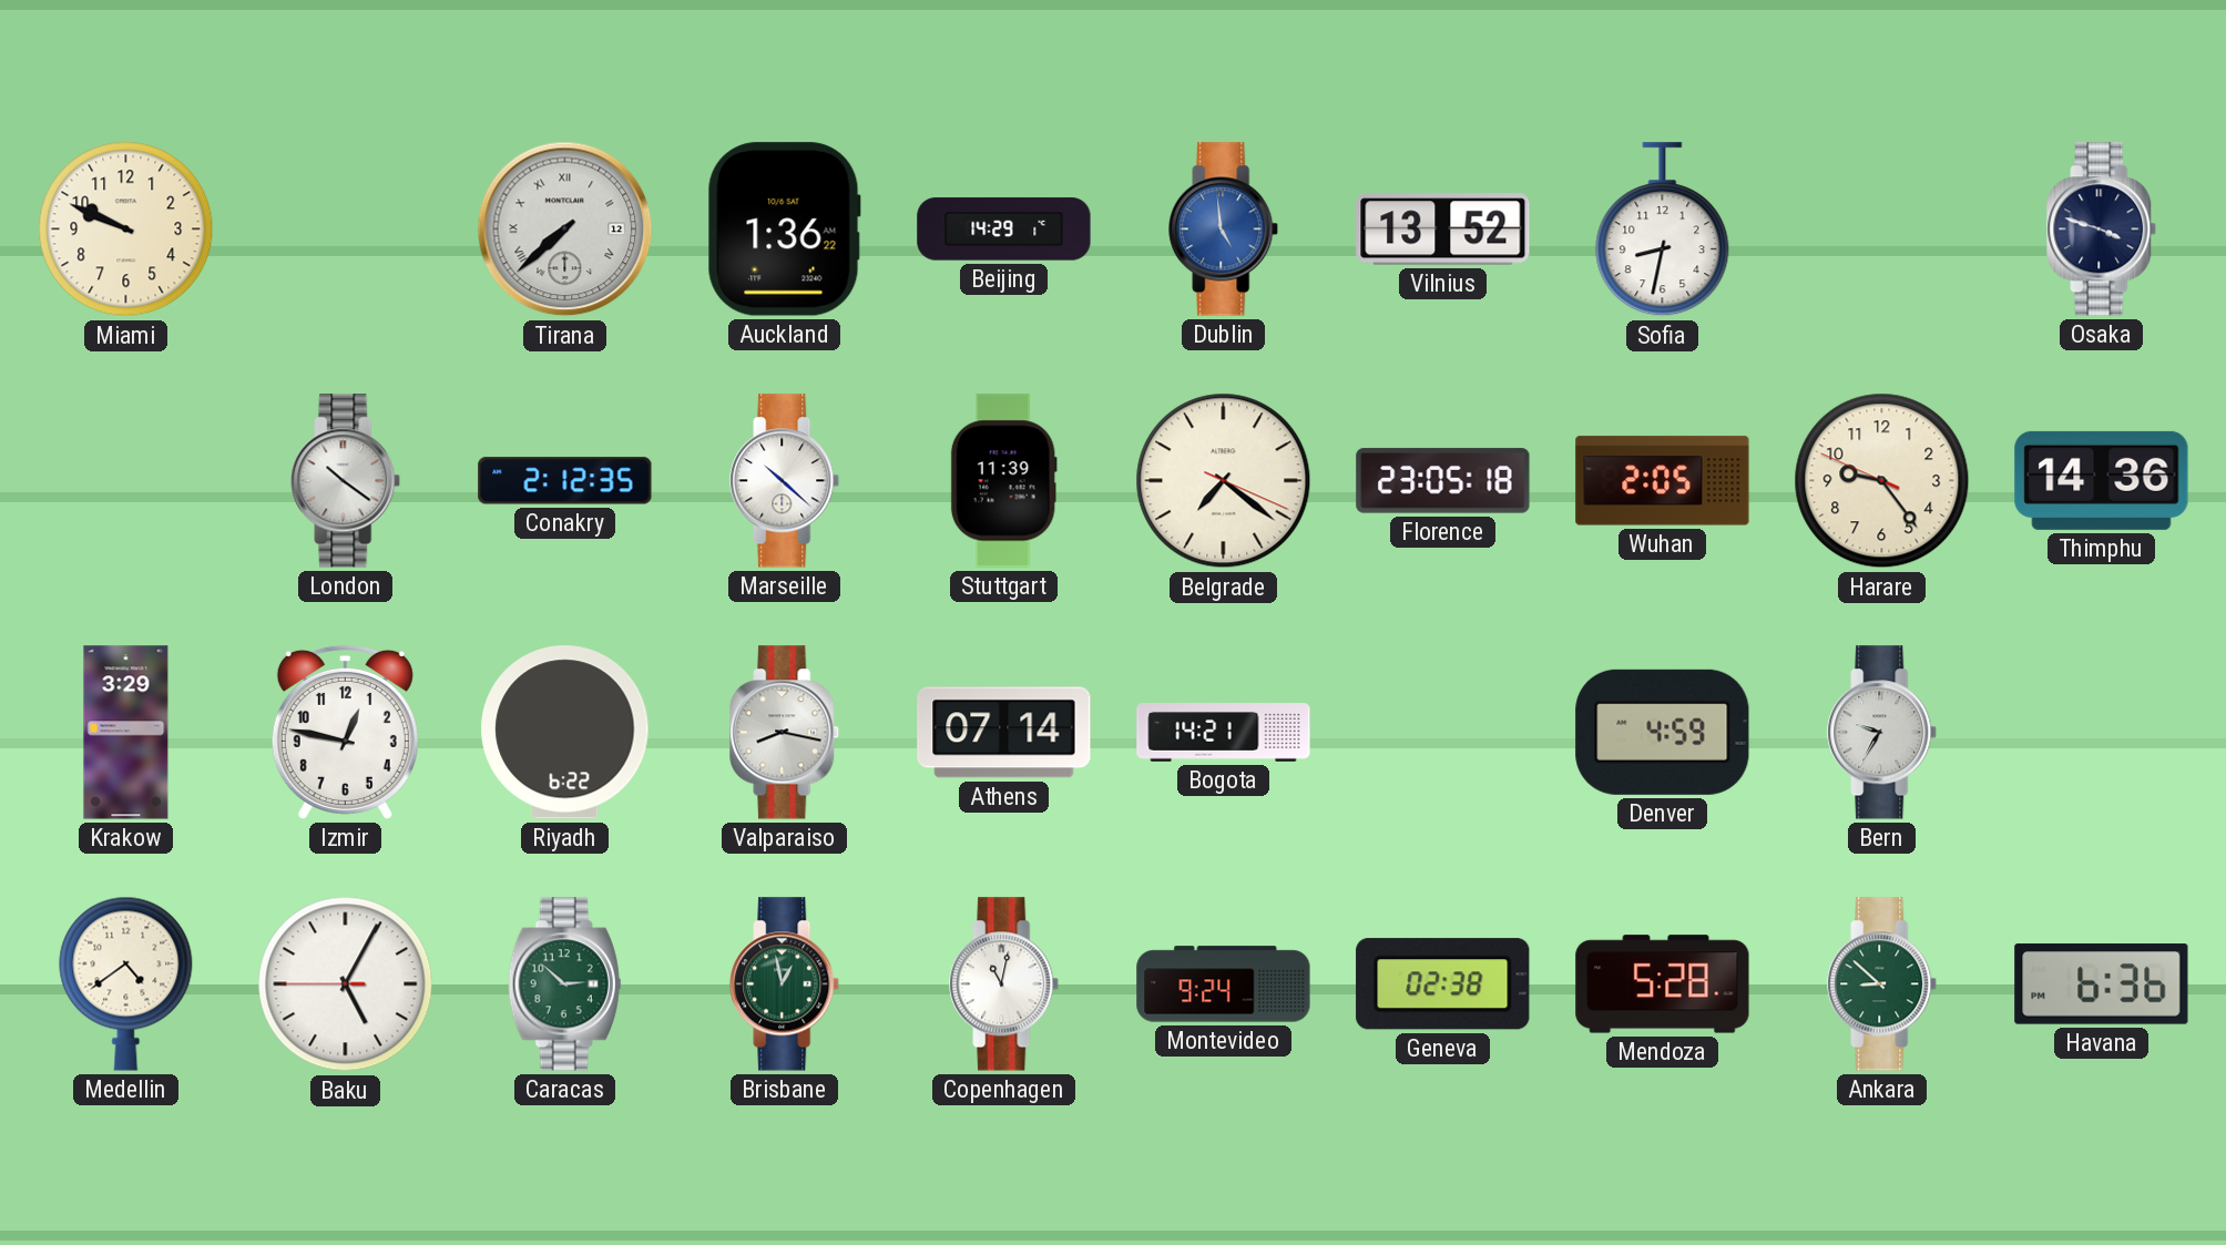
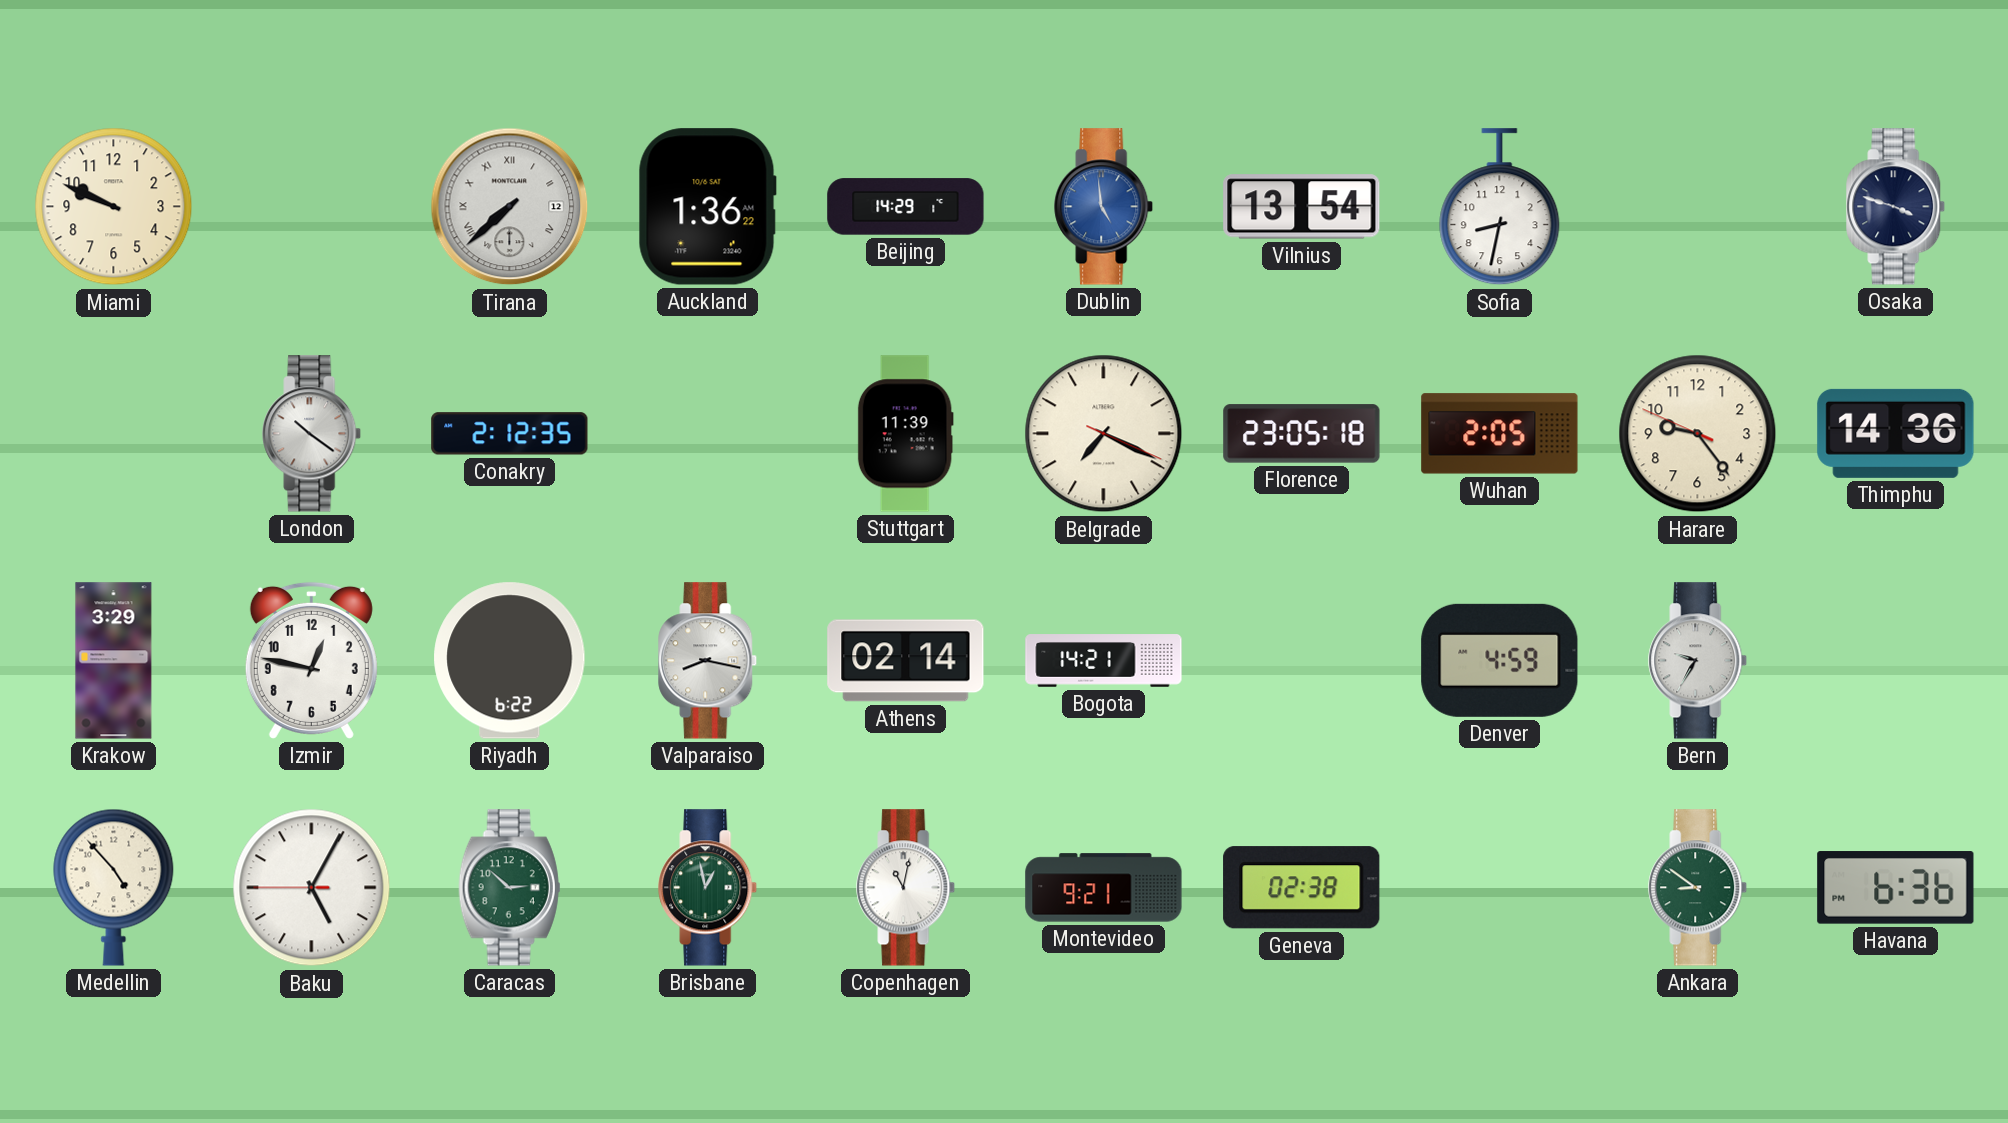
Vilnius: 13:52 -> 13:54
Marseille: 10:22 -> none
Belgrade: 7:21 -> 7:19
Athens: 07:14 -> 02:14
Medellin: 4:39 -> 4:53
Montevideo: 9:24 -> 9:21
Mendoza: 5:28 -> none
Ankara: 8:52 -> 8:51
